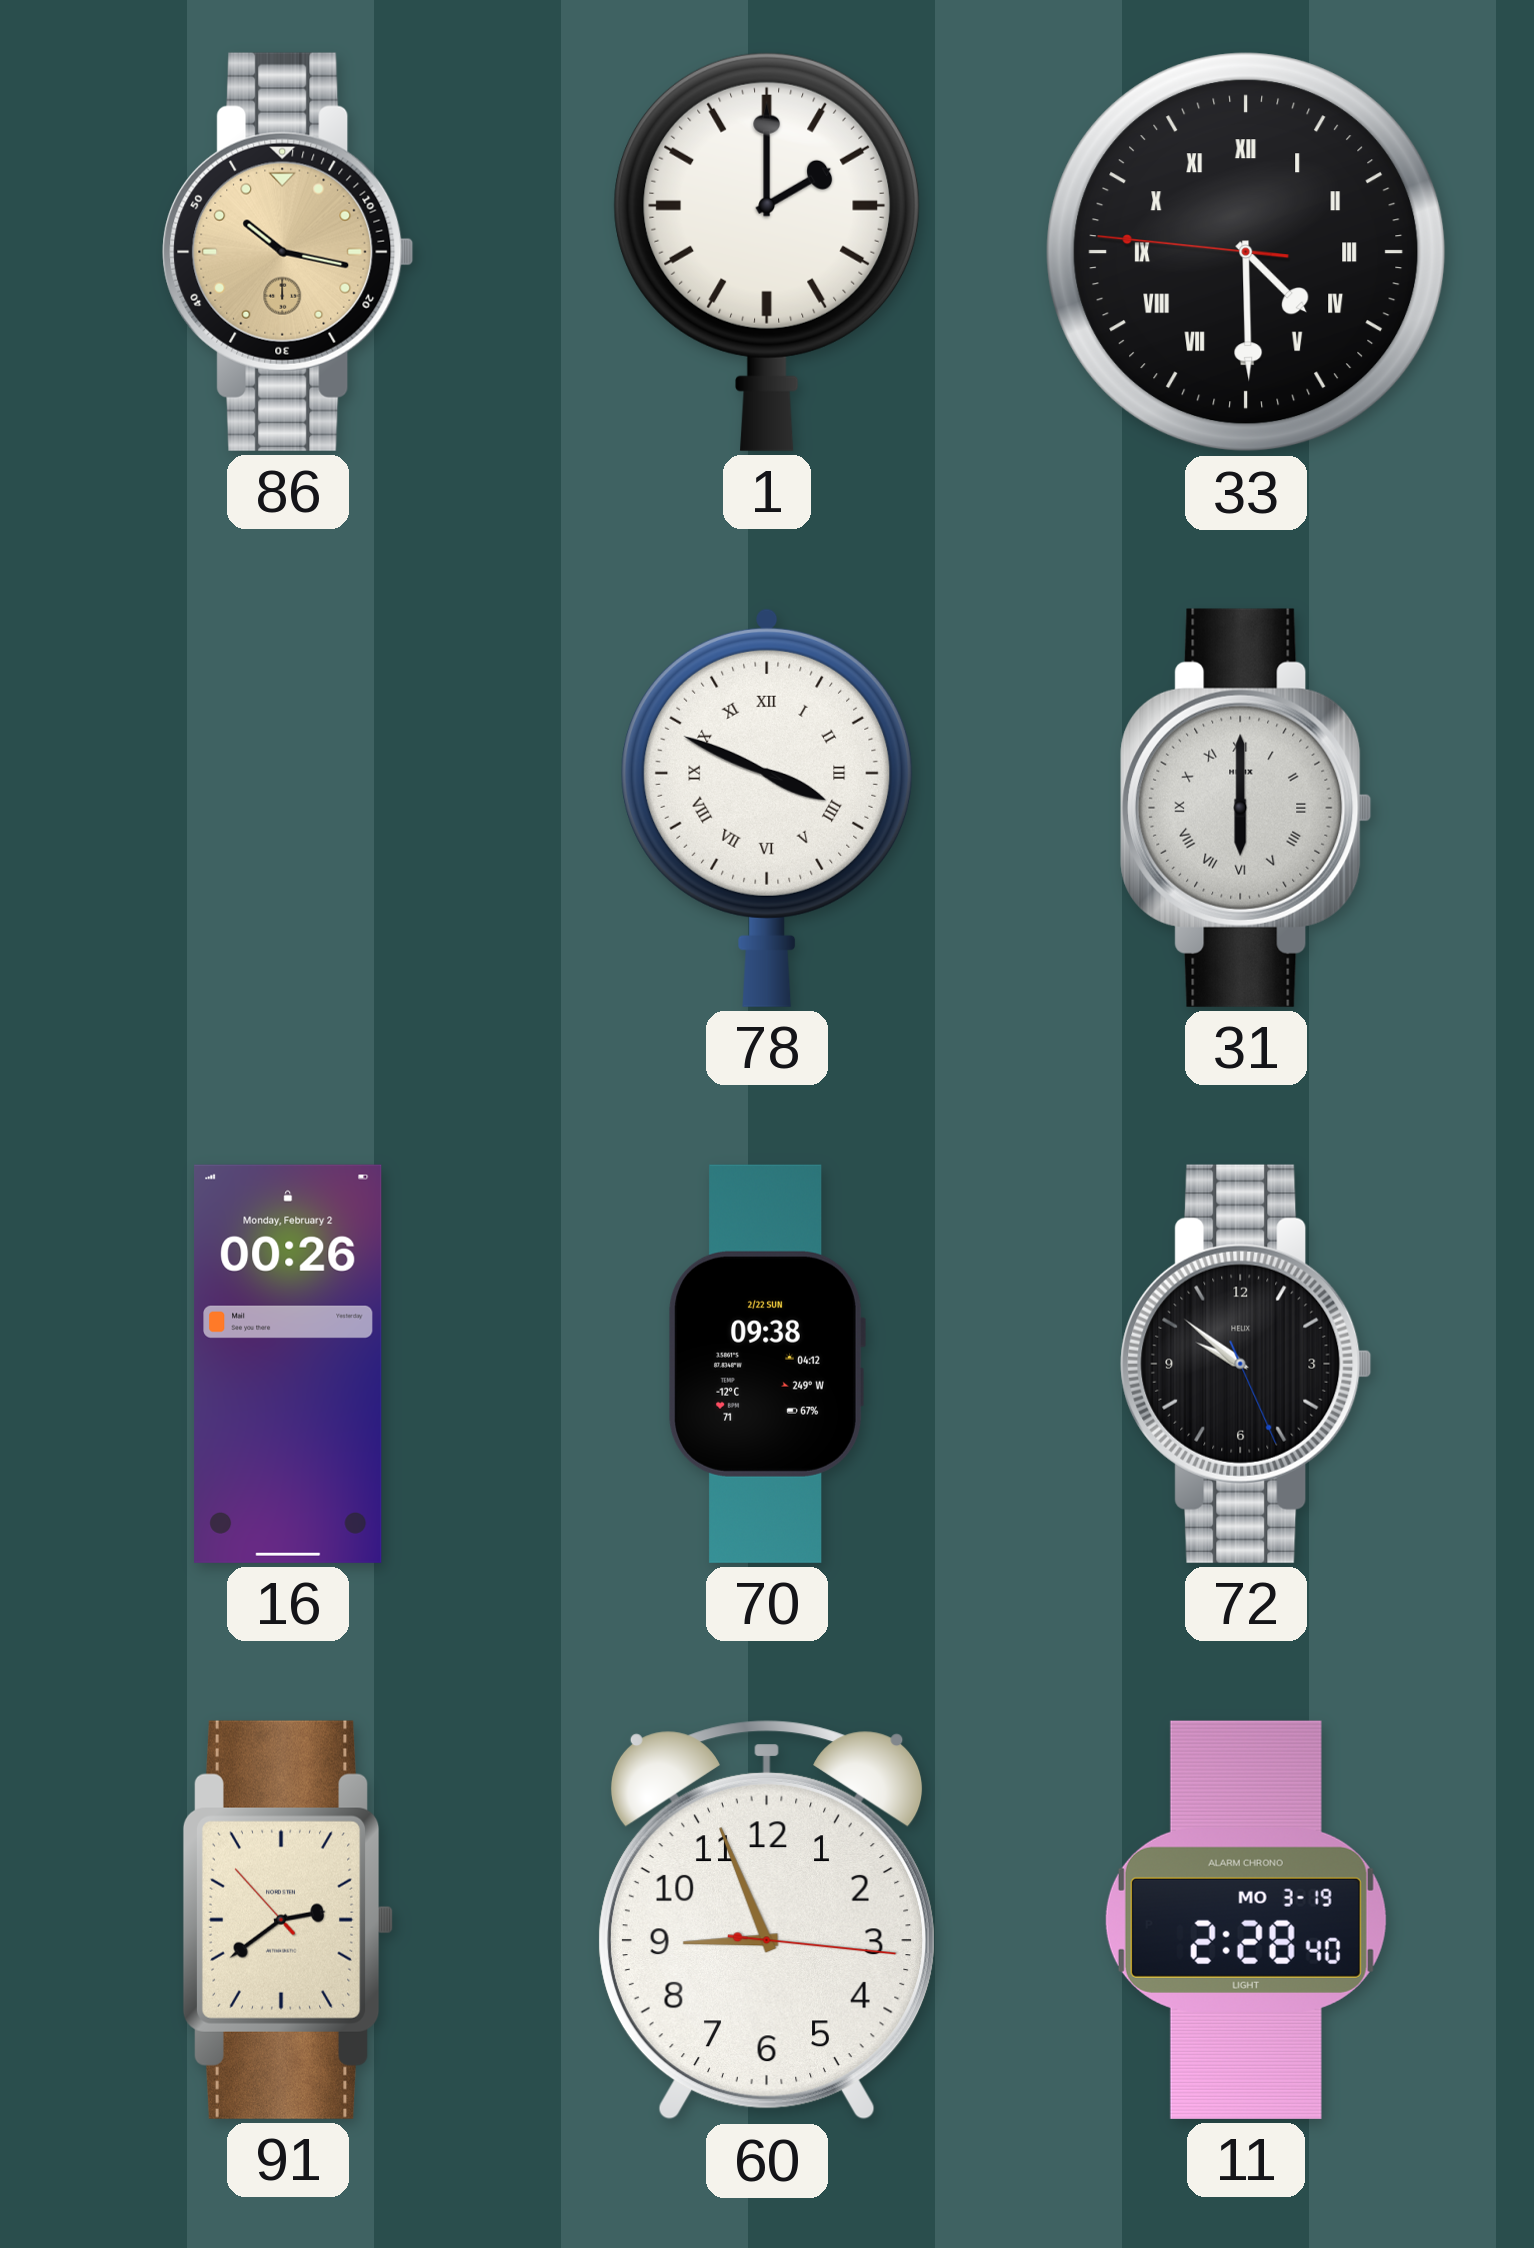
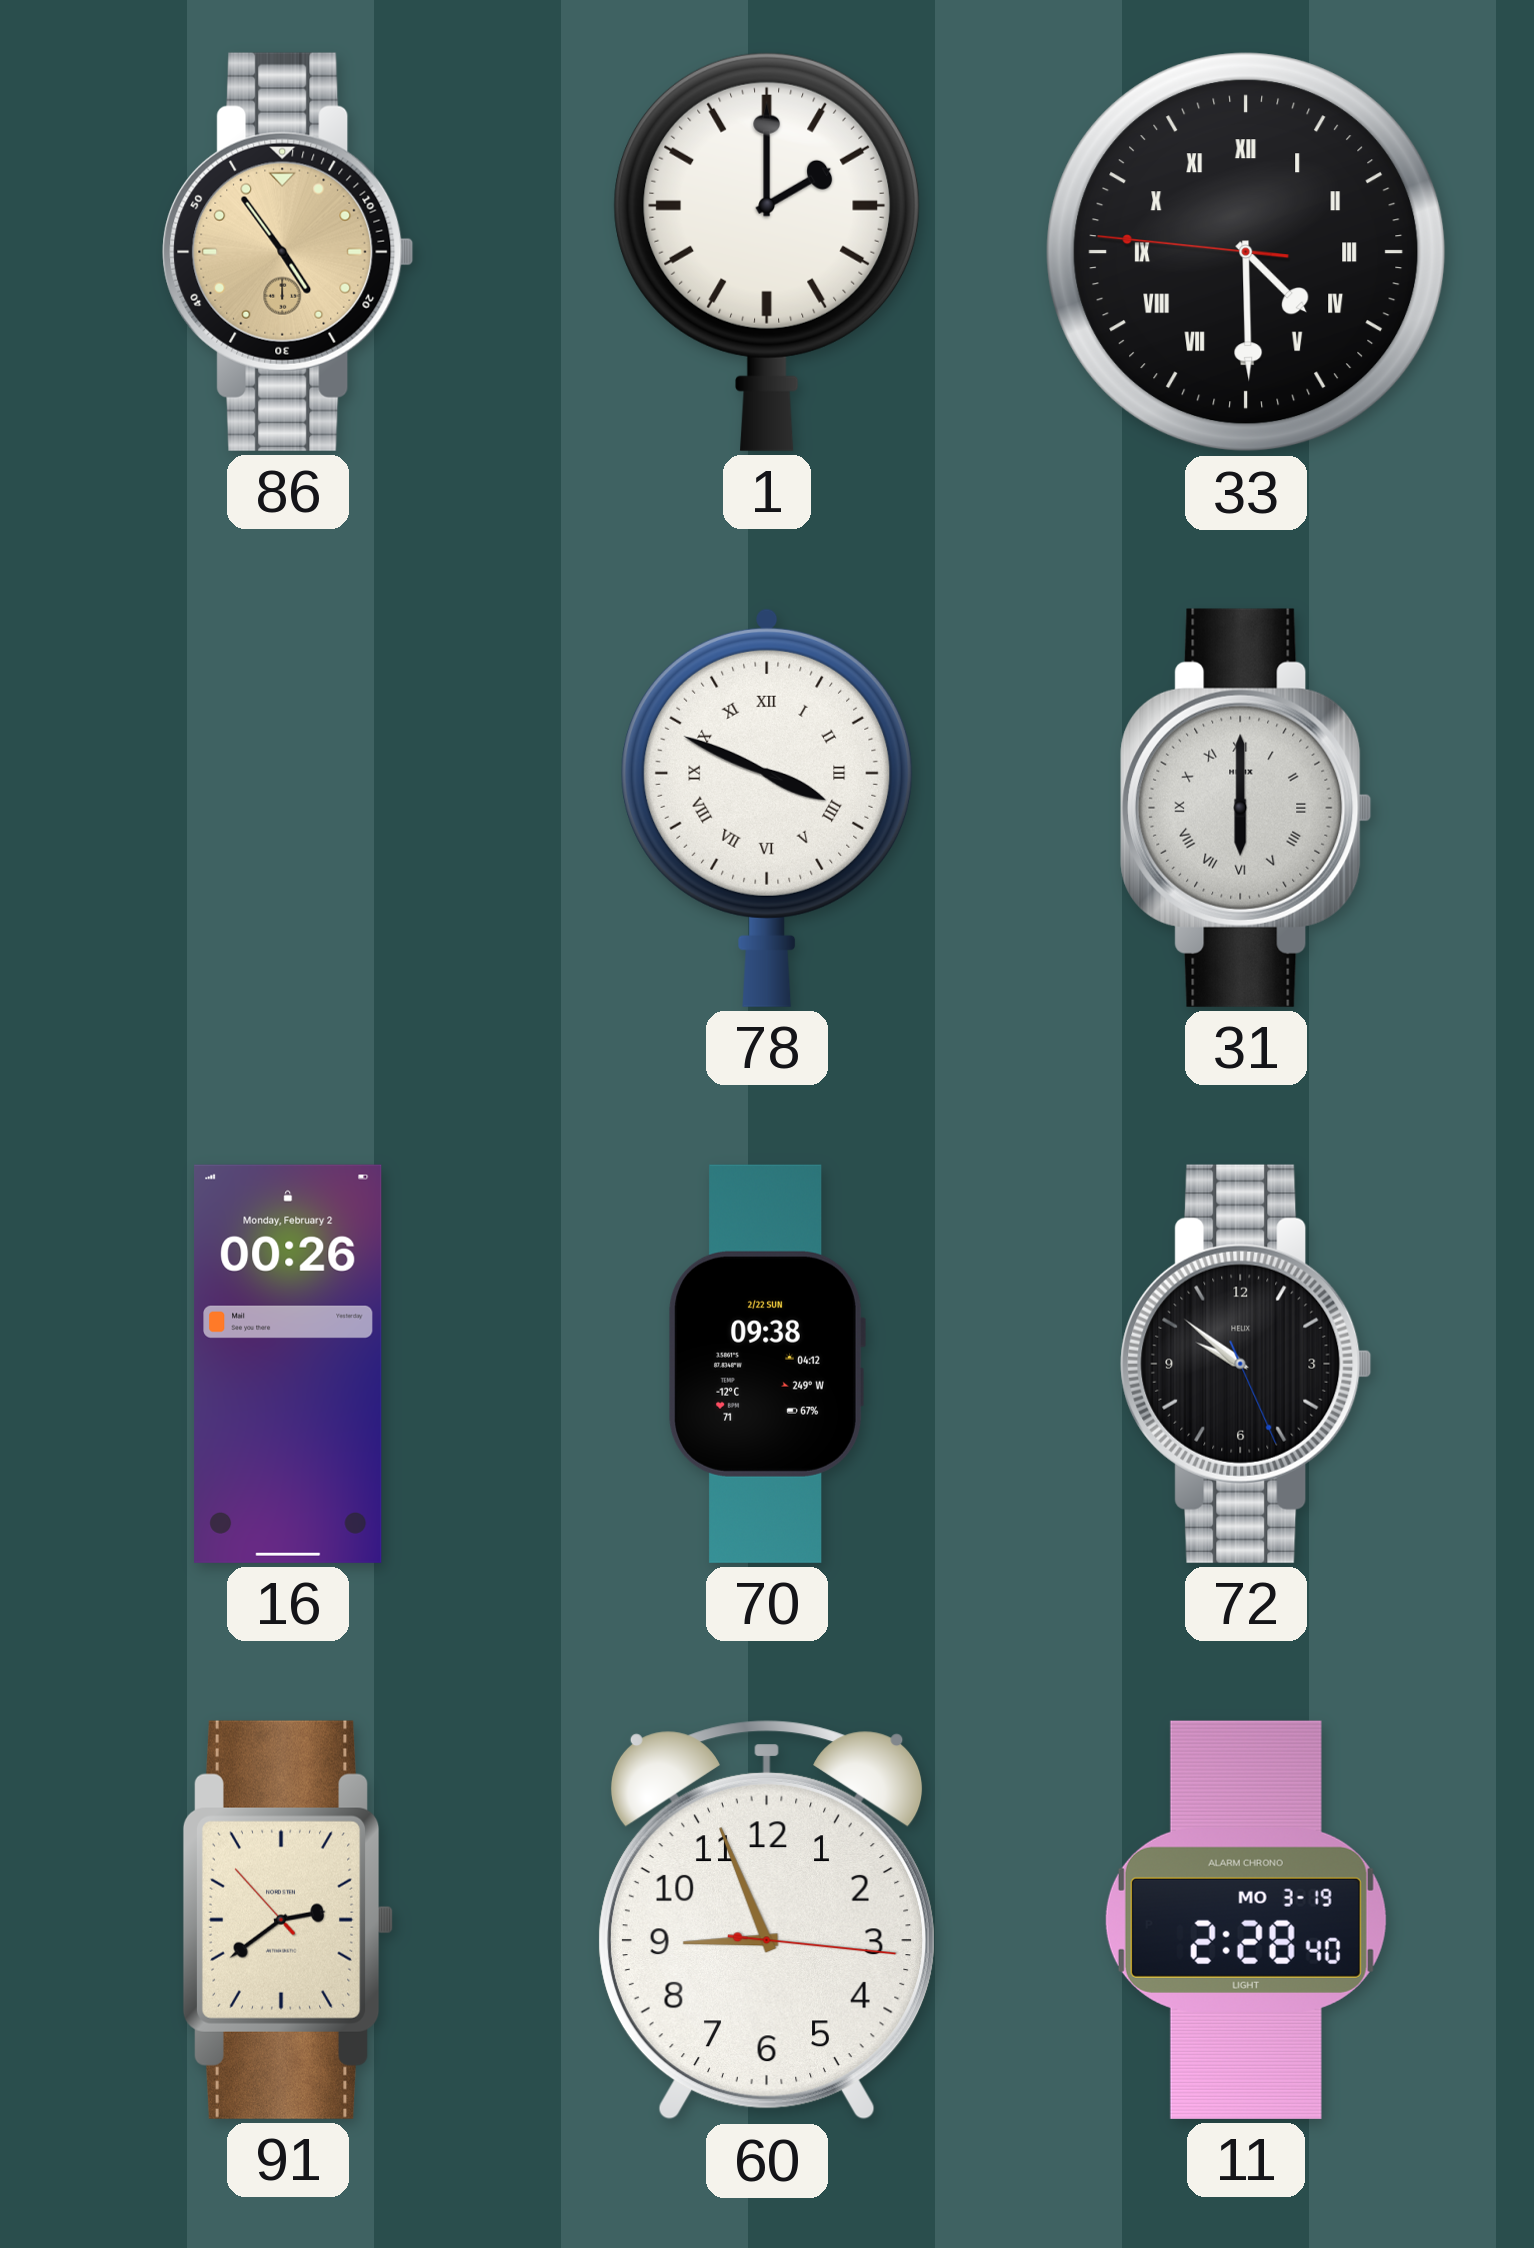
86: 10:17 -> 4:54
